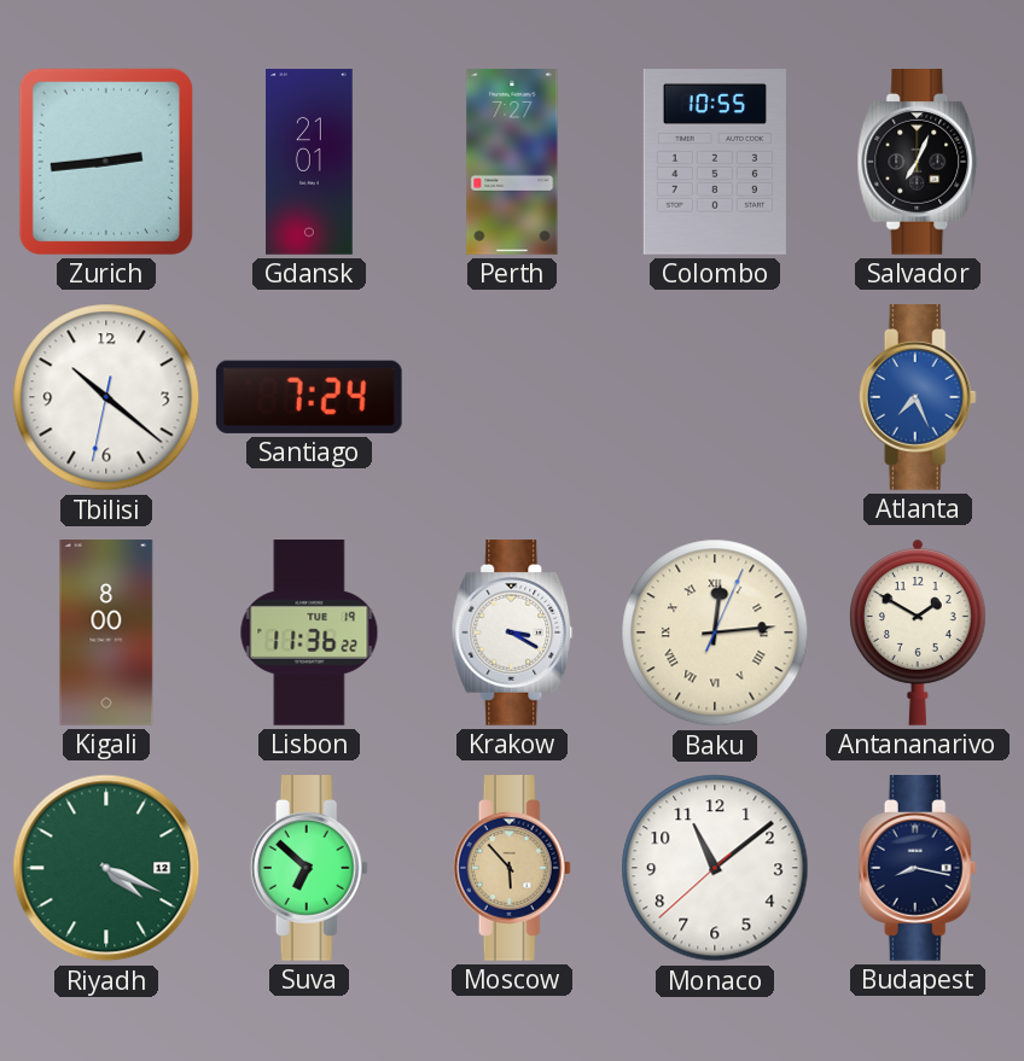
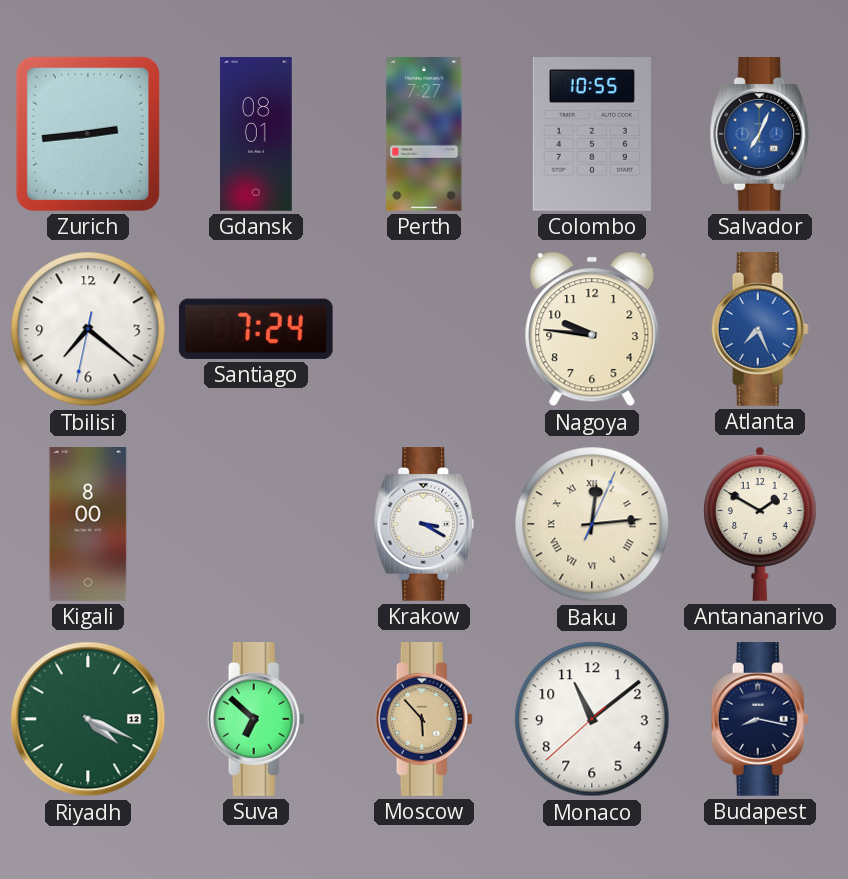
Gdansk: 21:01 -> 08:01
Salvador dial: black -> blue
Tbilisi: 10:21 -> 7:21
Nagoya: none -> 9:46
Lisbon: 11:36 -> none
